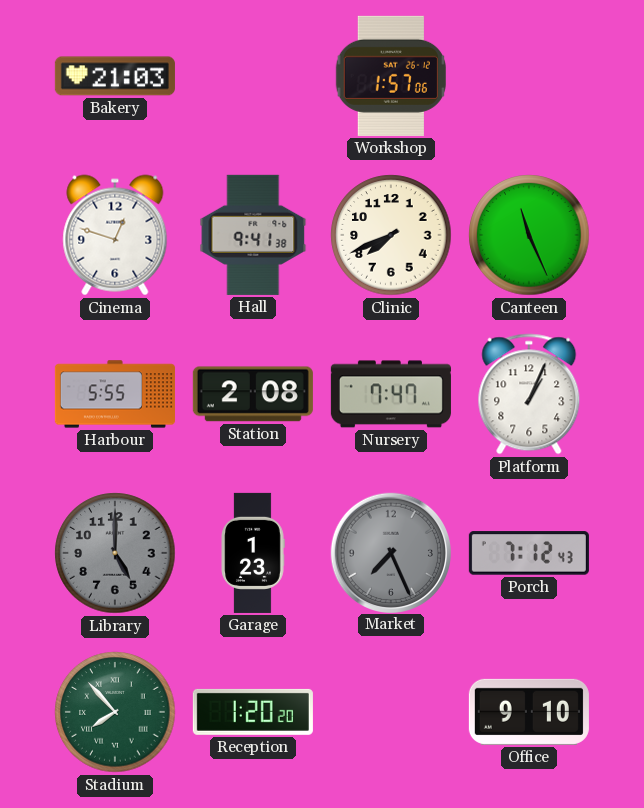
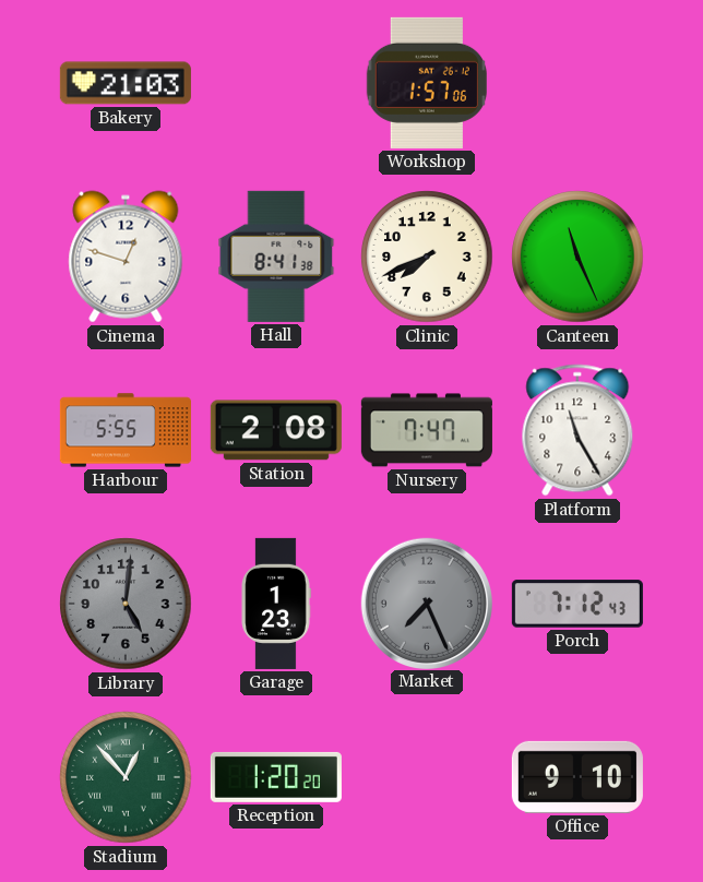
Hall: 9:41 -> 8:41
Platform: 1:04 -> 11:25
Library: 5:00 -> 5:01
Stadium: 7:53 -> 12:53
